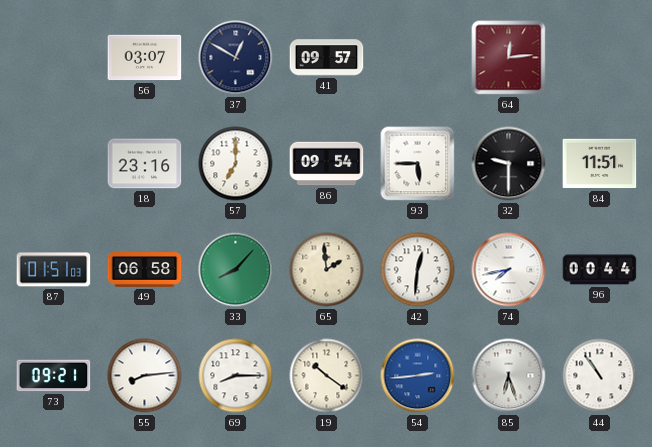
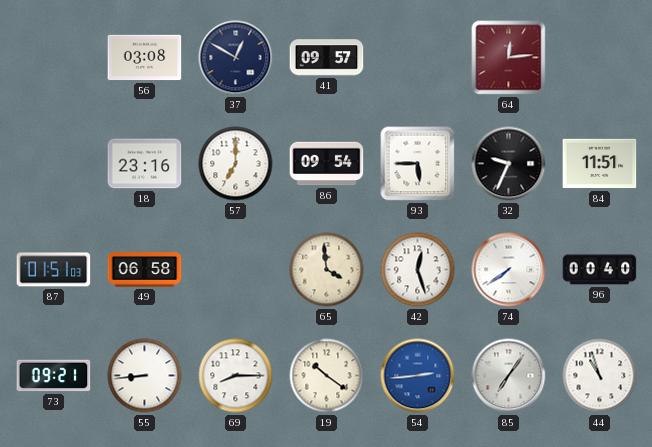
56: 03:07 -> 03:08
32: 9:30 -> 9:34
33: 8:07 -> none
65: 1:59 -> 3:59
42: 12:31 -> 12:27
74: 7:43 -> 7:39
96: 00:44 -> 00:40
55: 8:14 -> 8:44
85: 6:27 -> 7:06
44: 10:54 -> 10:57
